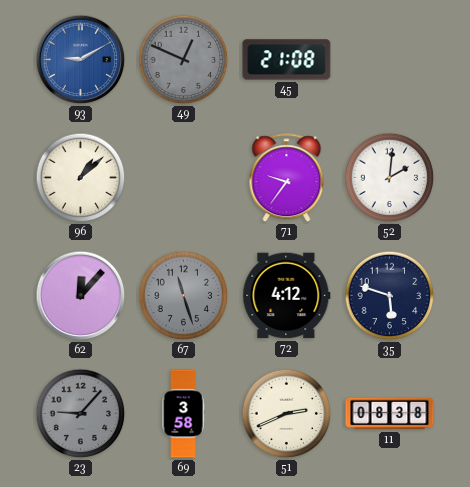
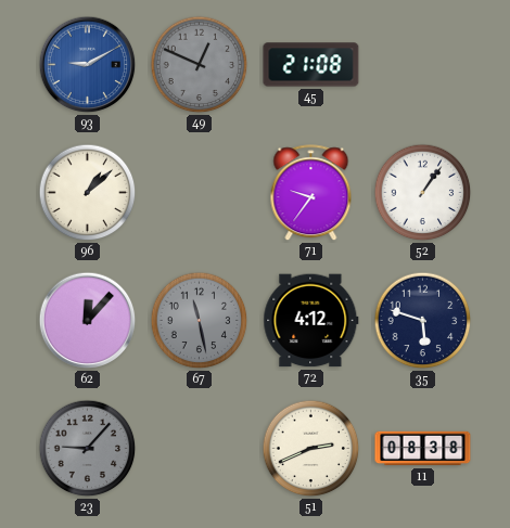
52: 2:01 -> 1:06
67: 11:27 -> 11:28
69: 3:58 -> none
